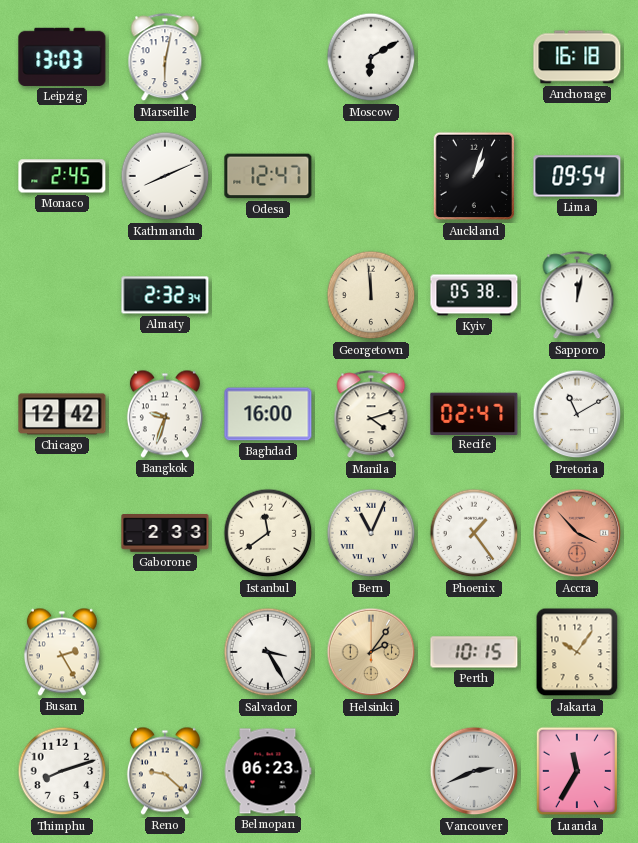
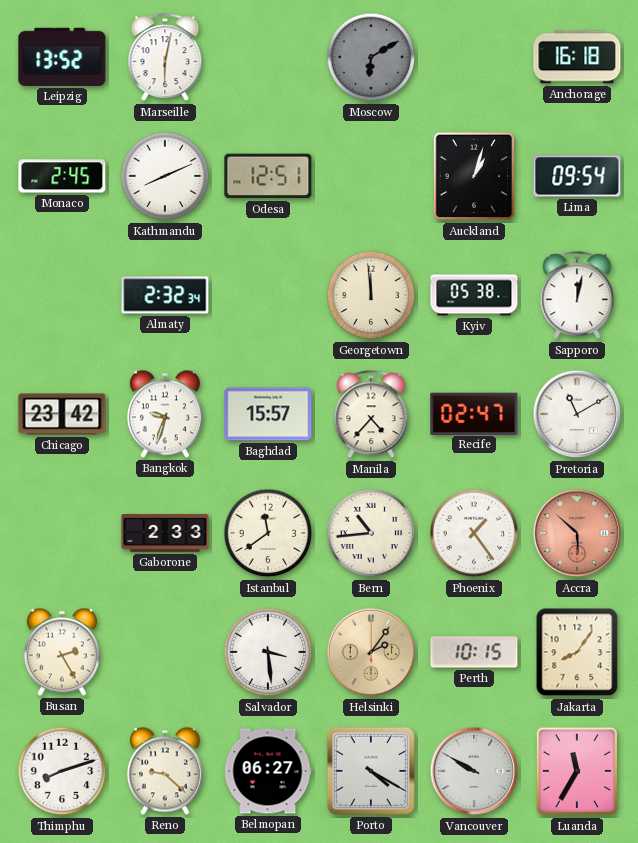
Leipzig: 13:03 -> 13:52
Moscow dial: white -> grey
Odesa: 12:47 -> 12:51
Chicago: 12:42 -> 23:42
Baghdad: 16:00 -> 15:57
Manila: 4:12 -> 4:37
Bern: 11:04 -> 10:44
Accra: 3:53 -> 5:52
Salvador: 3:25 -> 3:29
Jakarta: 10:06 -> 8:06
Belmopan: 06:23 -> 06:27
Porto: none -> 4:20
Vancouver: 2:41 -> 9:50
